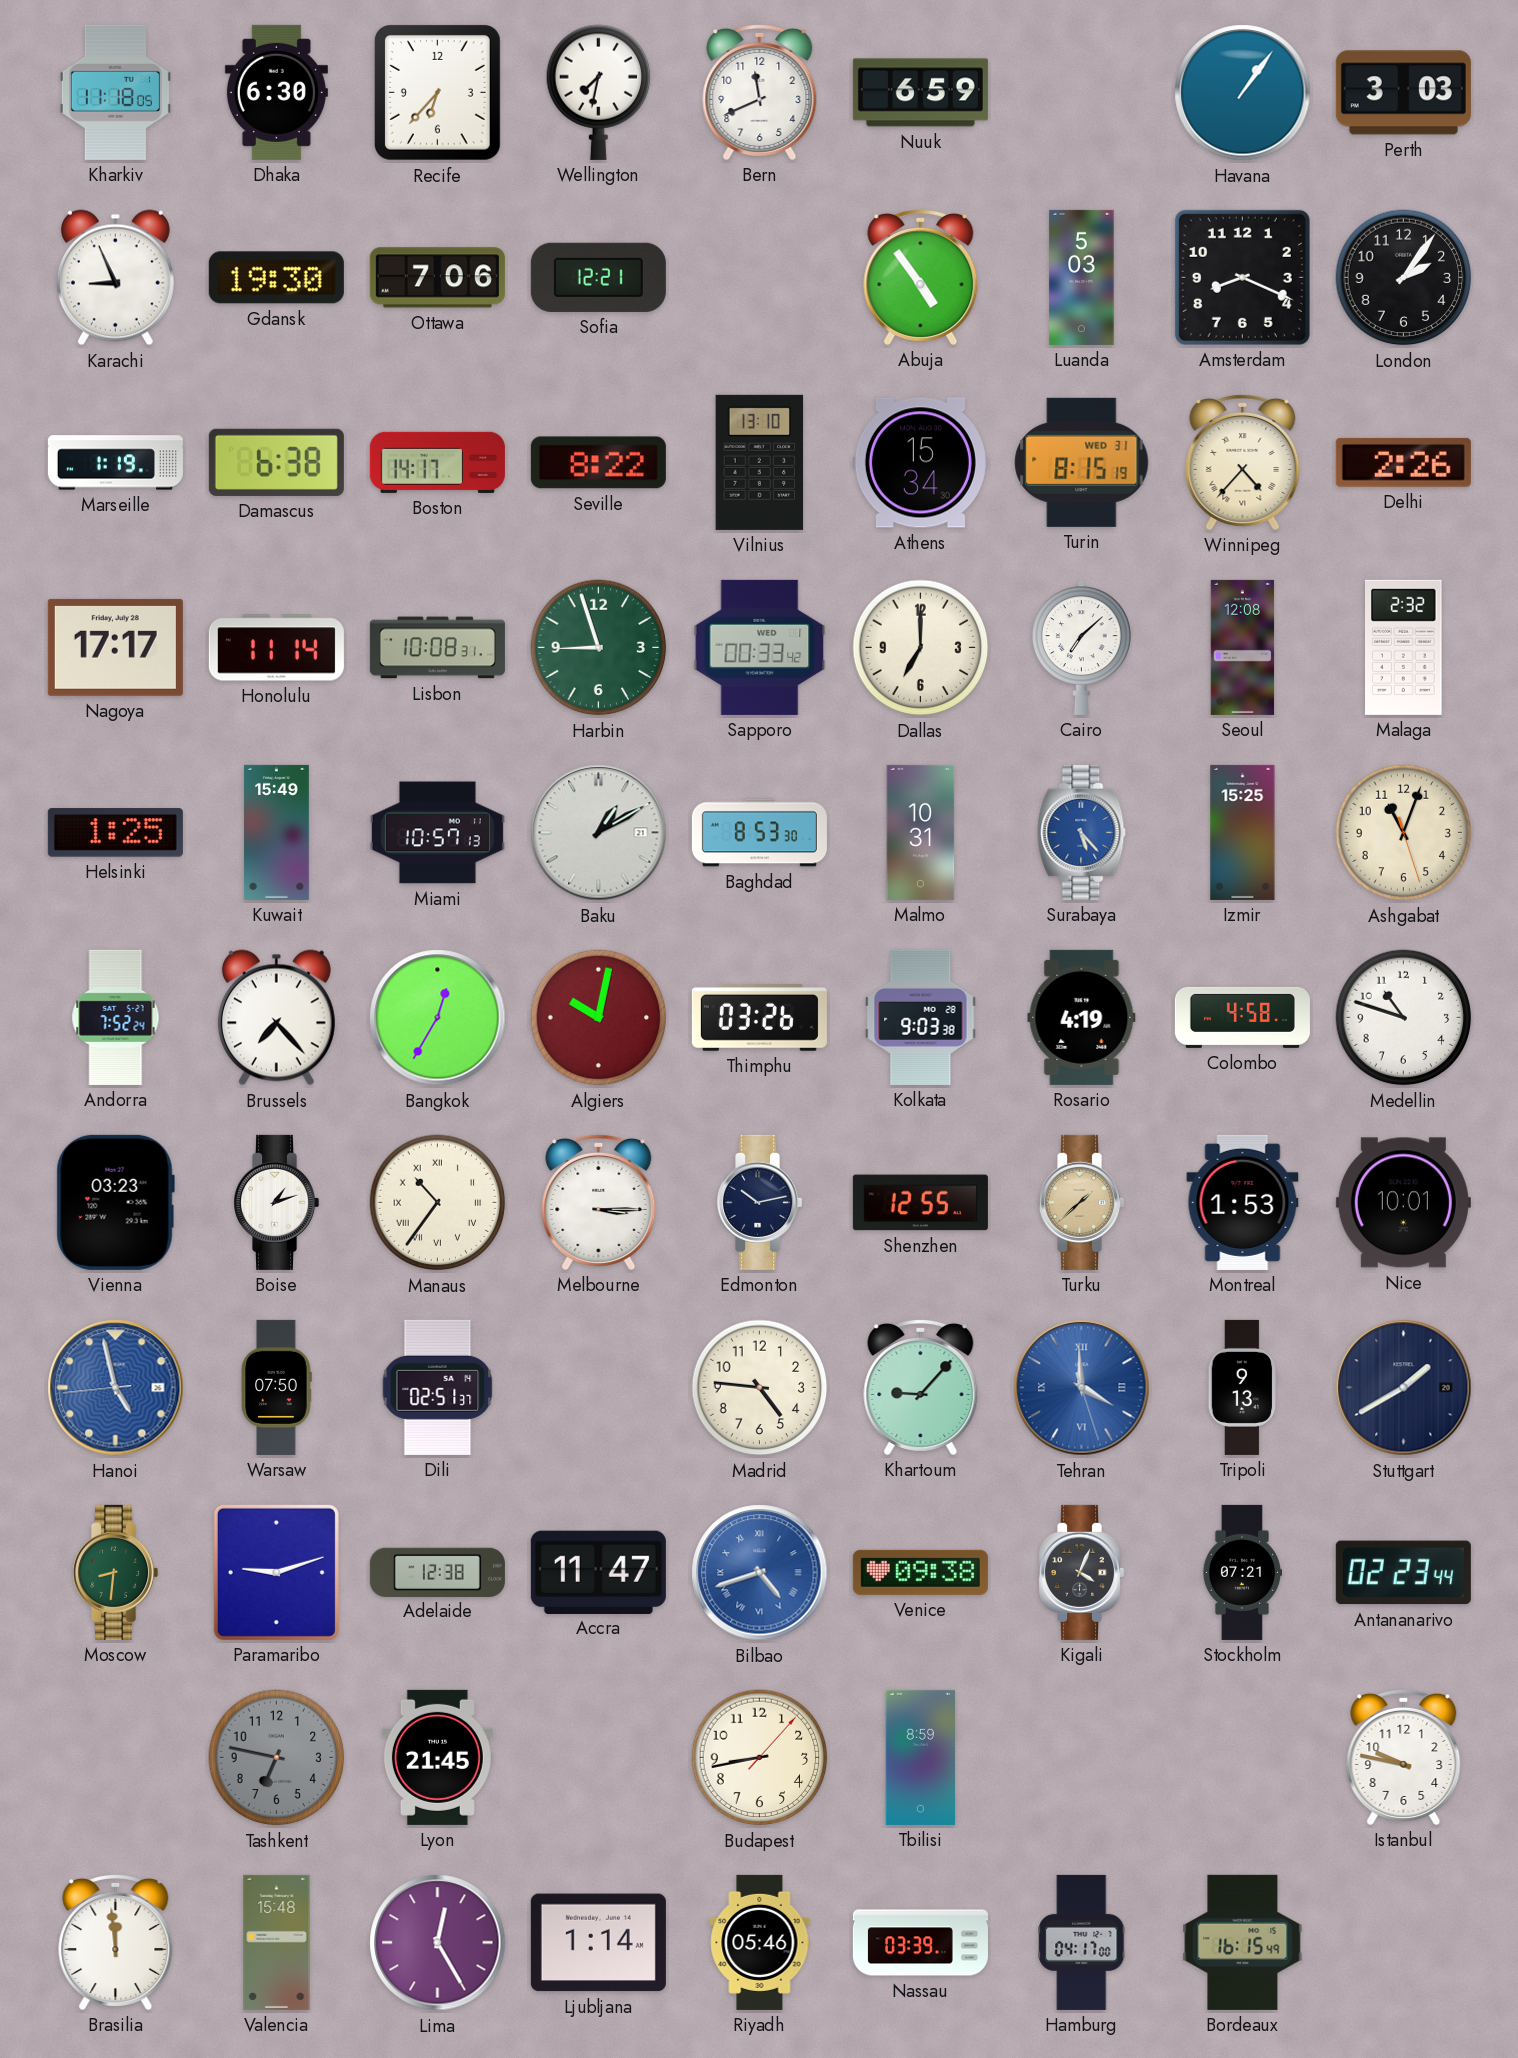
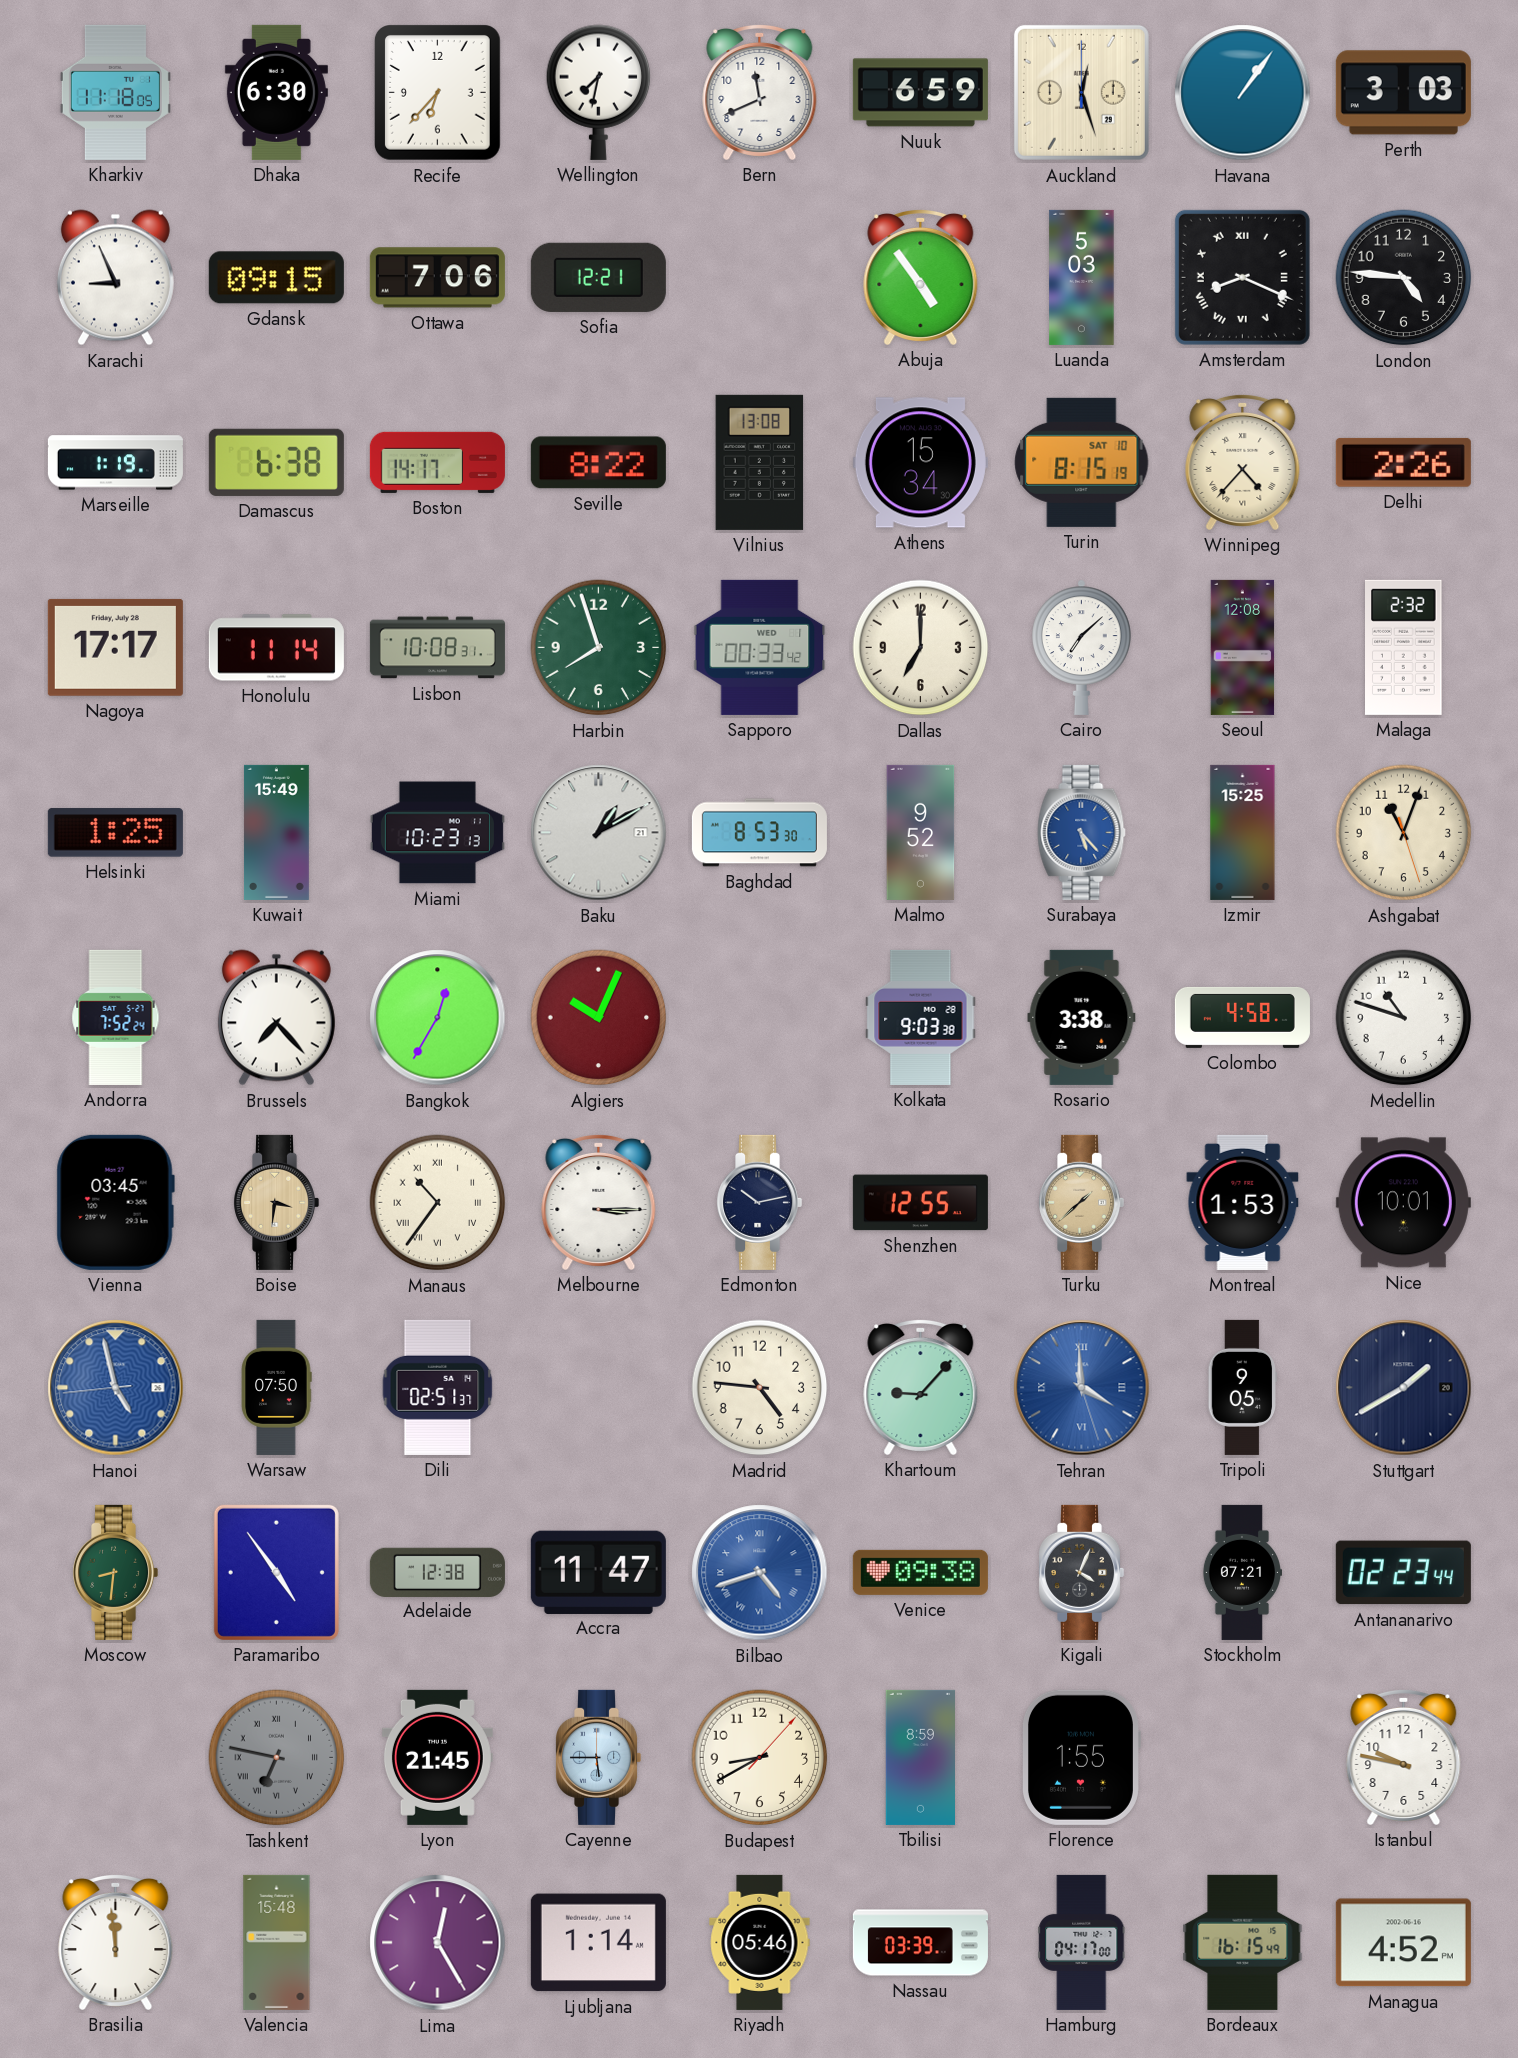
Auckland: none -> 12:27
Gdansk: 19:30 -> 09:15
Amsterdam numerals: Arabic -> Roman
London: 2:06 -> 4:46
Vilnius: 13:10 -> 13:08
Turin date: WED 31 -> SAT 10
Harbin: 8:57 -> 7:57
Miami: 10:57 -> 10:23
Malmo: 10:31 -> 9:52
Algiers: 10:02 -> 10:04
Thimphu: 03:26 -> none
Rosario: 4:19 -> 3:38
Vienna: 03:23 -> 03:45
Boise: 1:12 -> 3:31
Boise dial: white -> champagne
Tripoli: 9:13 -> 9:05
Paramaribo: 9:12 -> 4:54
Tashkent numerals: Arabic -> Roman
Cayenne: none -> 5:45
Budapest: 8:43 -> 8:40
Florence: none -> 1:55
Managua: none -> 4:52
